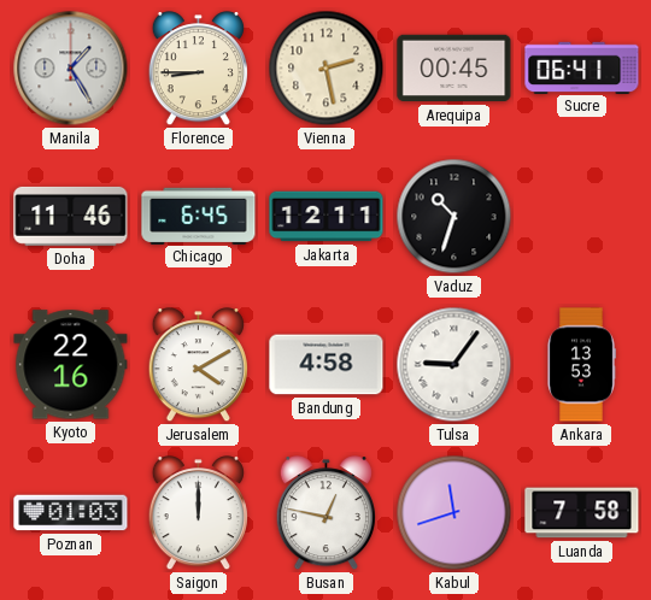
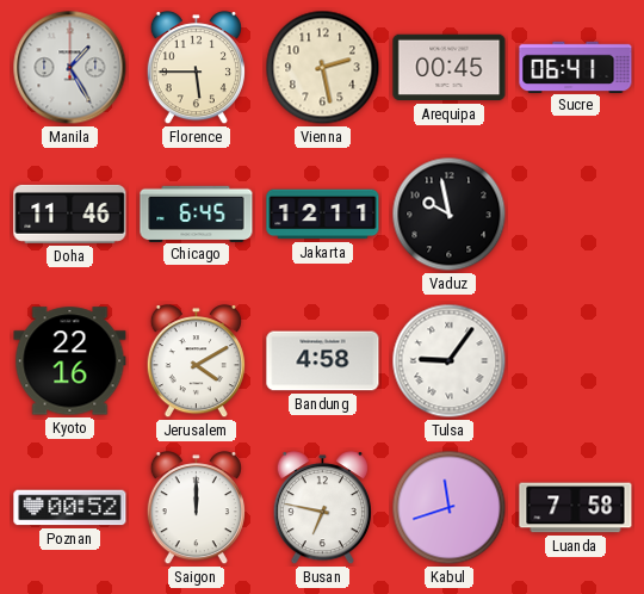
Florence: 8:45 -> 5:45
Vaduz: 10:33 -> 9:58
Ankara: 13:53 -> none
Poznan: 01:03 -> 00:52
Busan: 12:47 -> 6:47
